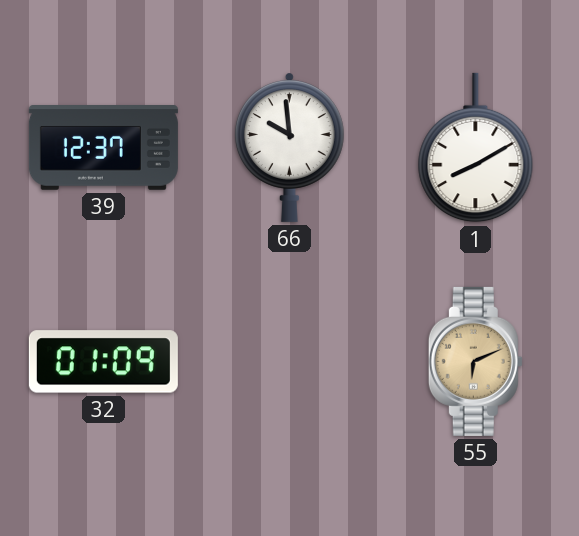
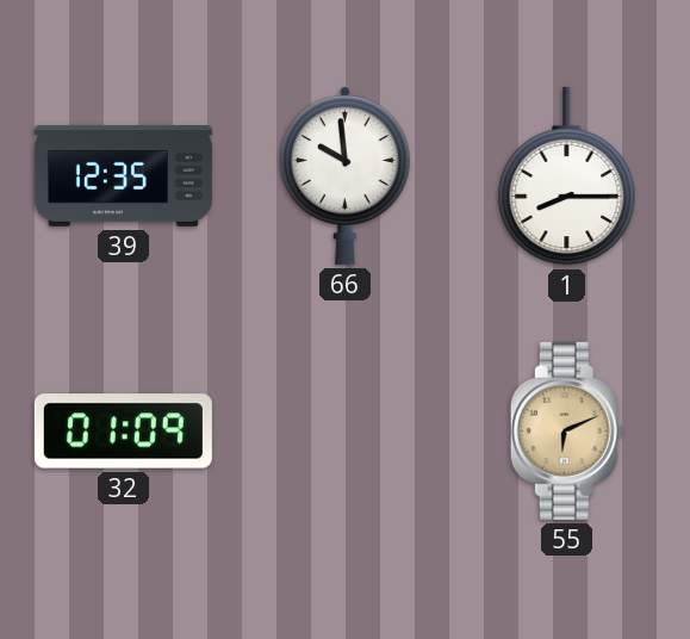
39: 12:37 -> 12:35
1: 8:10 -> 8:15
